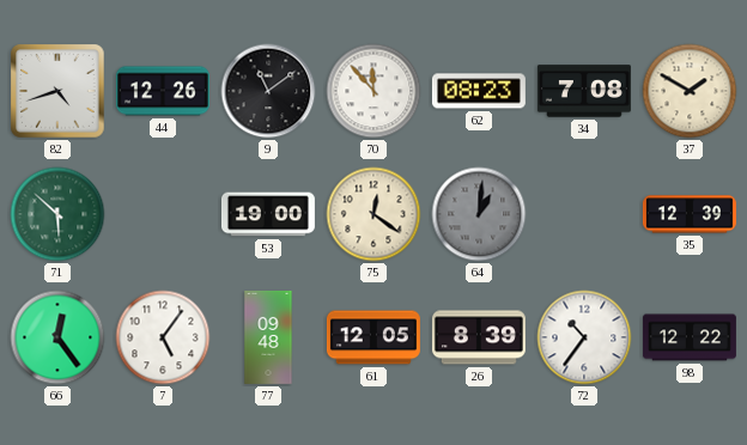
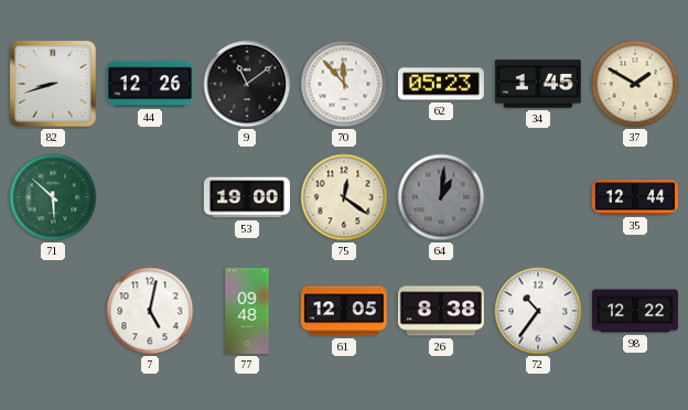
82: 4:42 -> 8:42
62: 08:23 -> 05:23
34: 7:08 -> 1:45
35: 12:39 -> 12:44
66: 12:24 -> none
7: 5:06 -> 5:02
26: 8:39 -> 8:38
